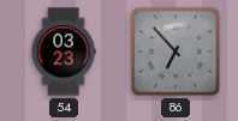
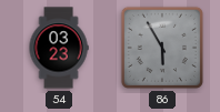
86: 6:53 -> 5:55
